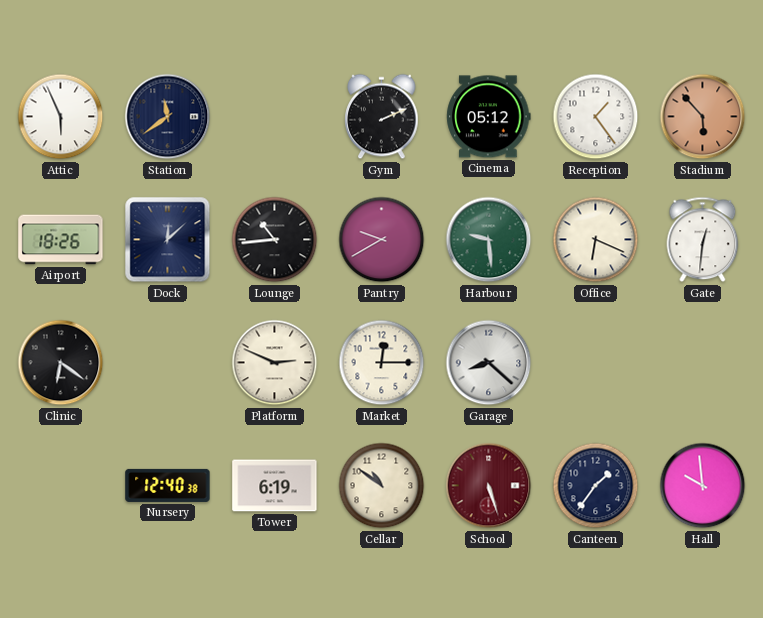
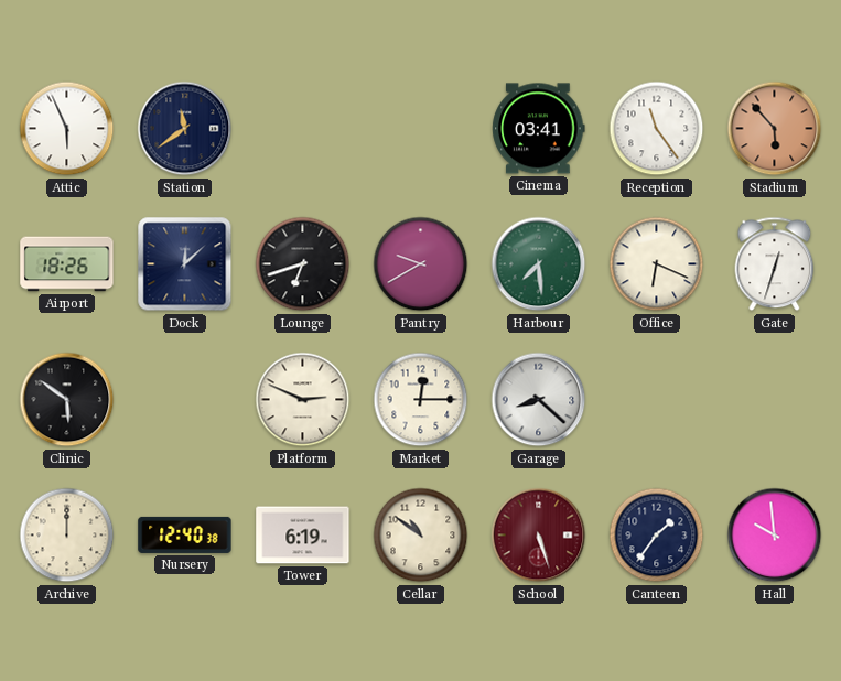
Gym: 2:11 -> none
Cinema: 05:12 -> 03:41
Reception: 1:24 -> 11:24
Lounge: 10:44 -> 6:42
Harbour: 9:29 -> 7:29
Gate: 12:31 -> 12:33
Clinic: 6:21 -> 5:51
Archive: none -> 12:00
